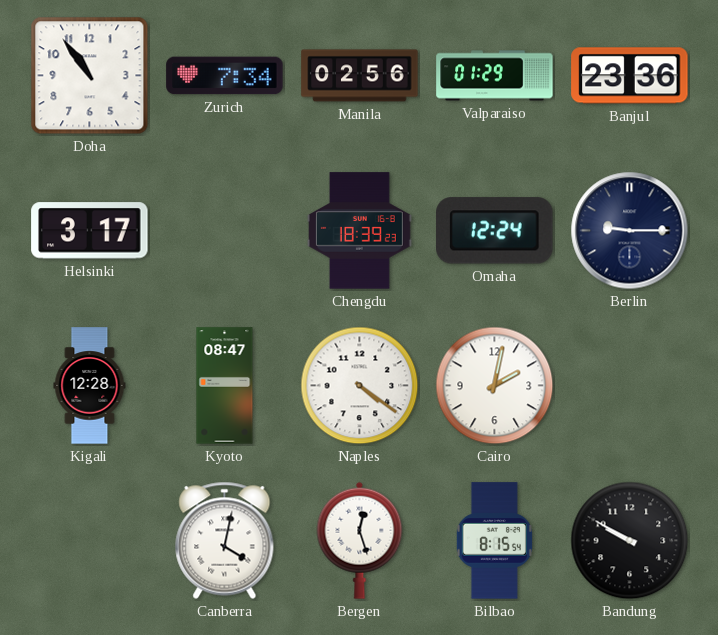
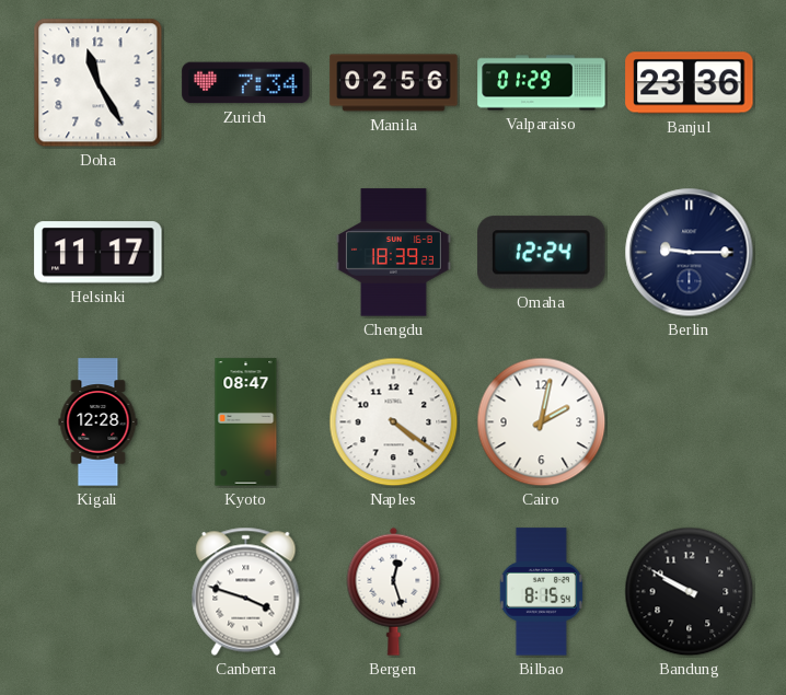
Doha: 10:54 -> 11:25
Helsinki: 3:17 -> 11:17
Canberra: 4:02 -> 3:48
